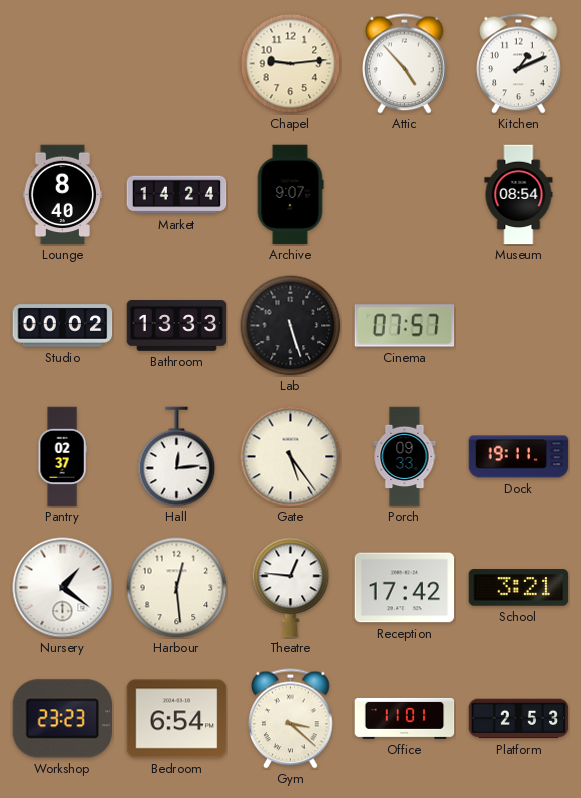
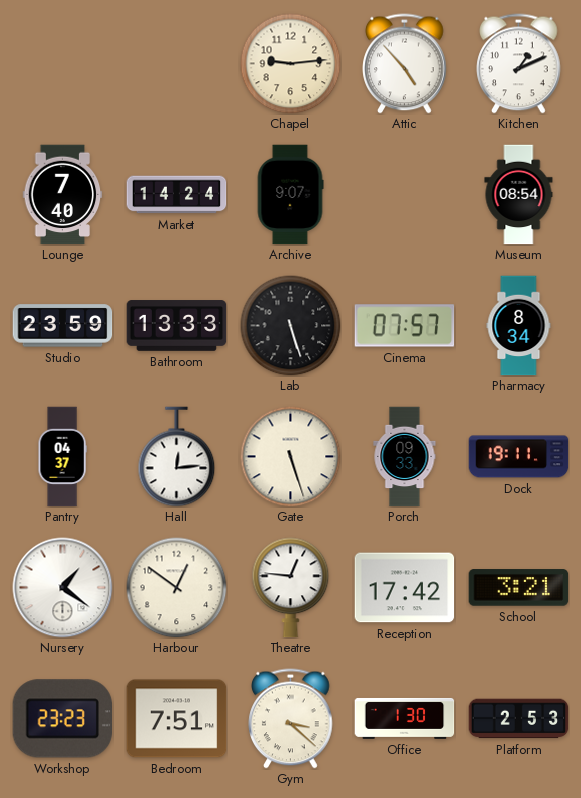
Lounge: 8:40 -> 7:40
Studio: 00:02 -> 23:59
Pharmacy: none -> 8:34
Pantry: 02:37 -> 04:37
Gate: 5:24 -> 5:27
Harbour: 12:29 -> 12:51
Bedroom: 6:54 -> 7:51
Office: 11:01 -> 1:30
